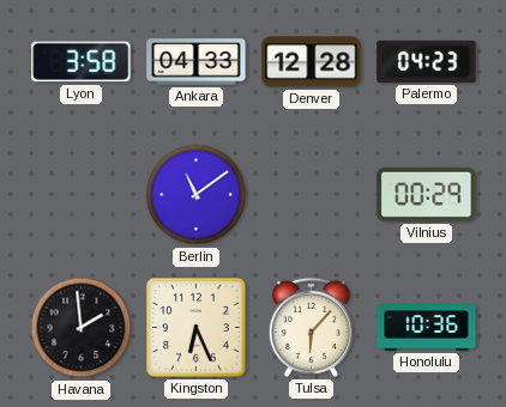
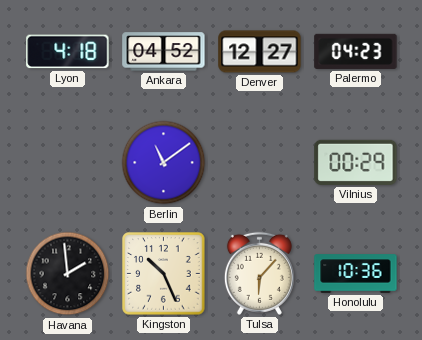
Lyon: 3:58 -> 4:18
Ankara: 04:33 -> 04:52
Denver: 12:28 -> 12:27
Kingston: 6:26 -> 10:26
